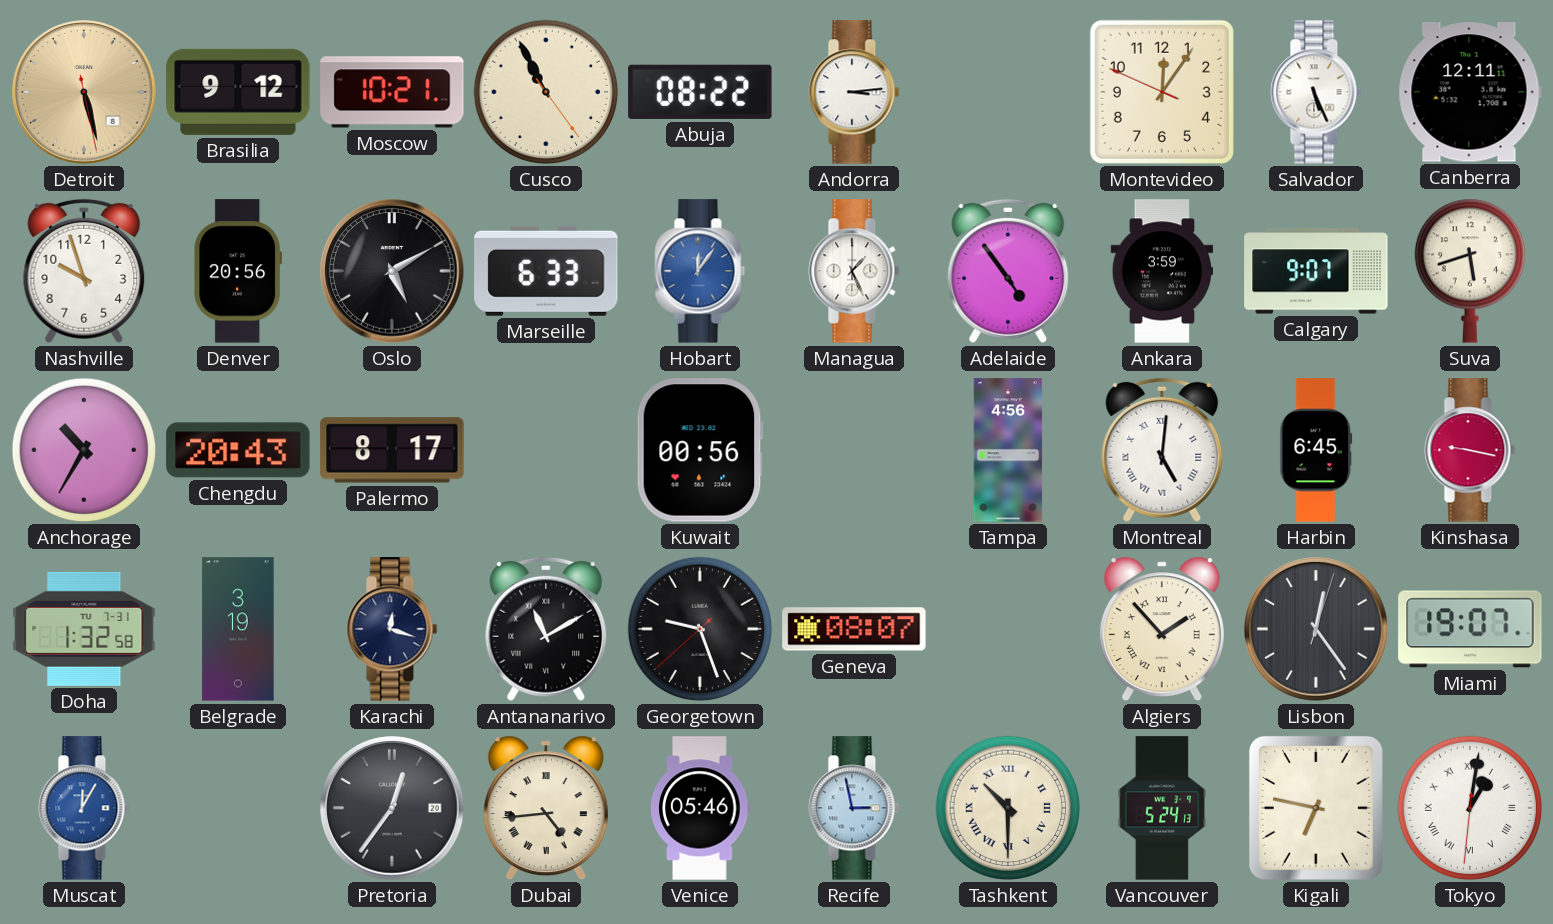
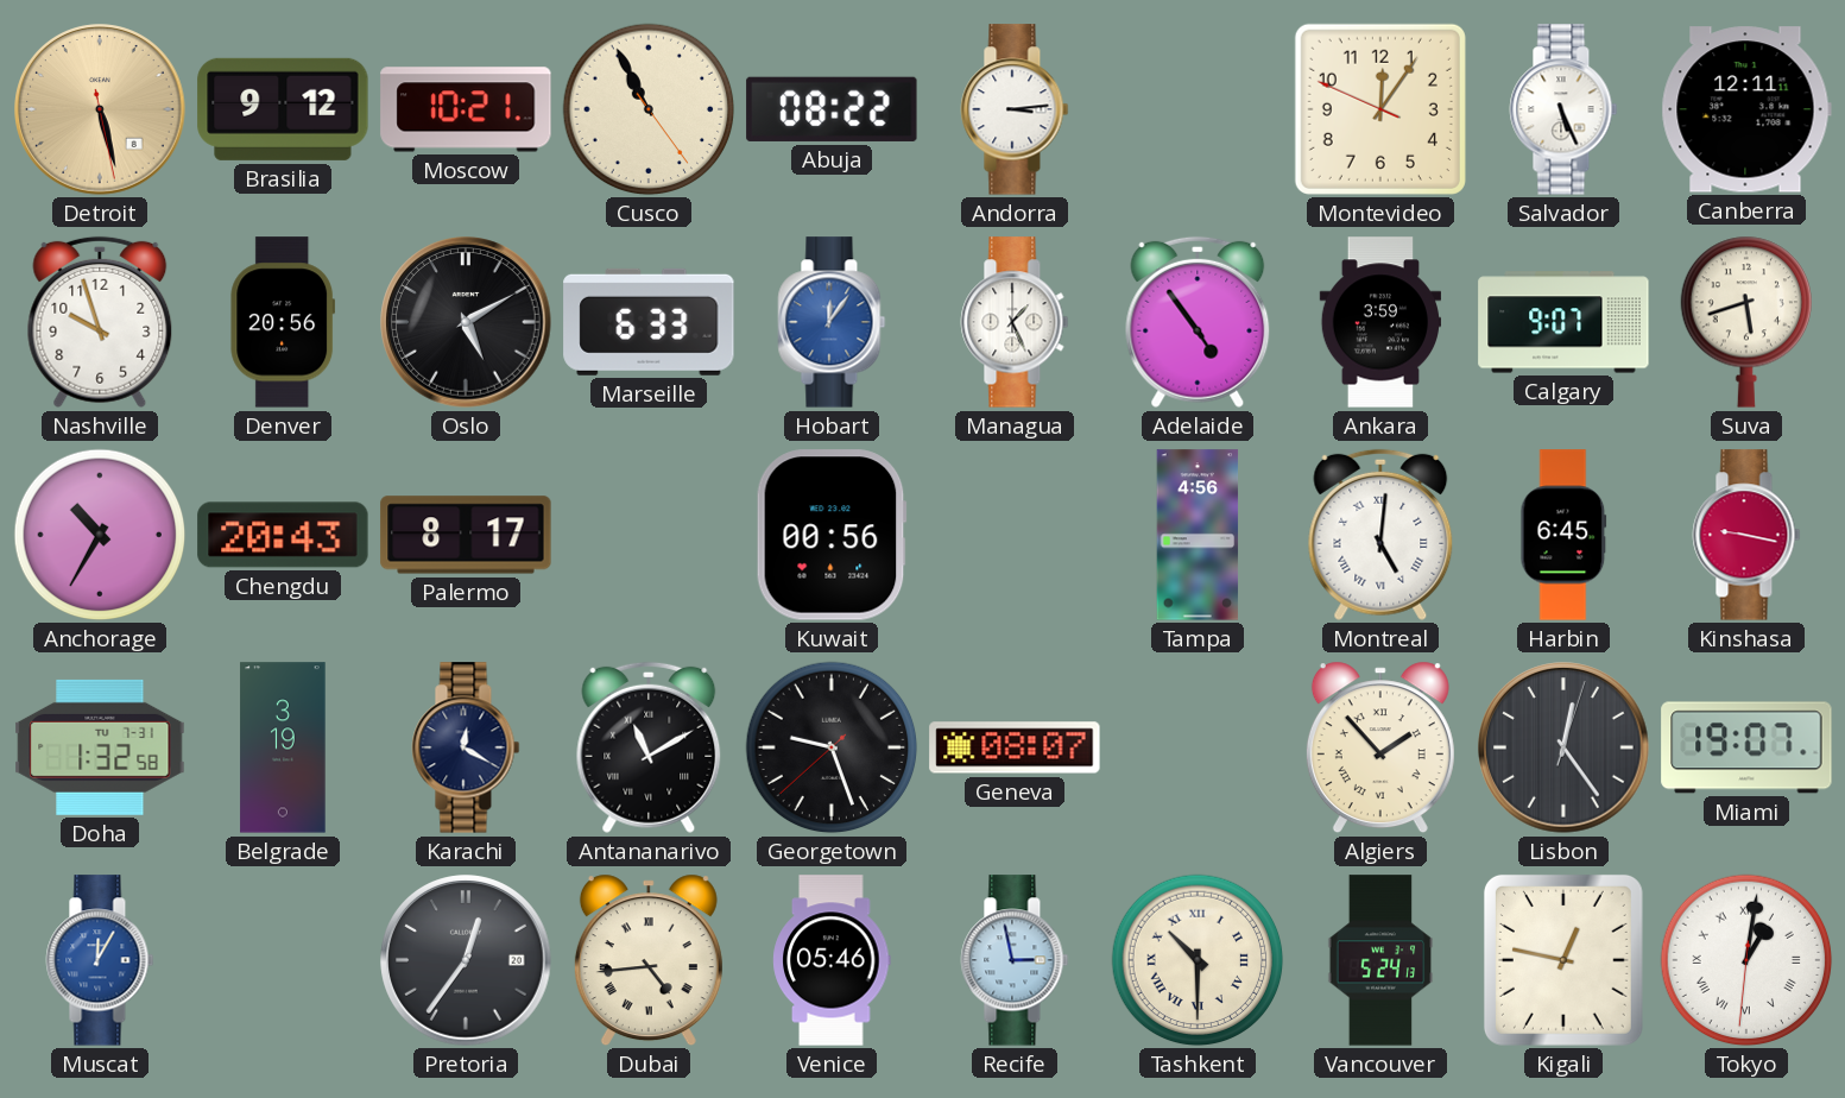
Karachi: 12:18 -> 12:20
Kigali: 6:47 -> 12:47
